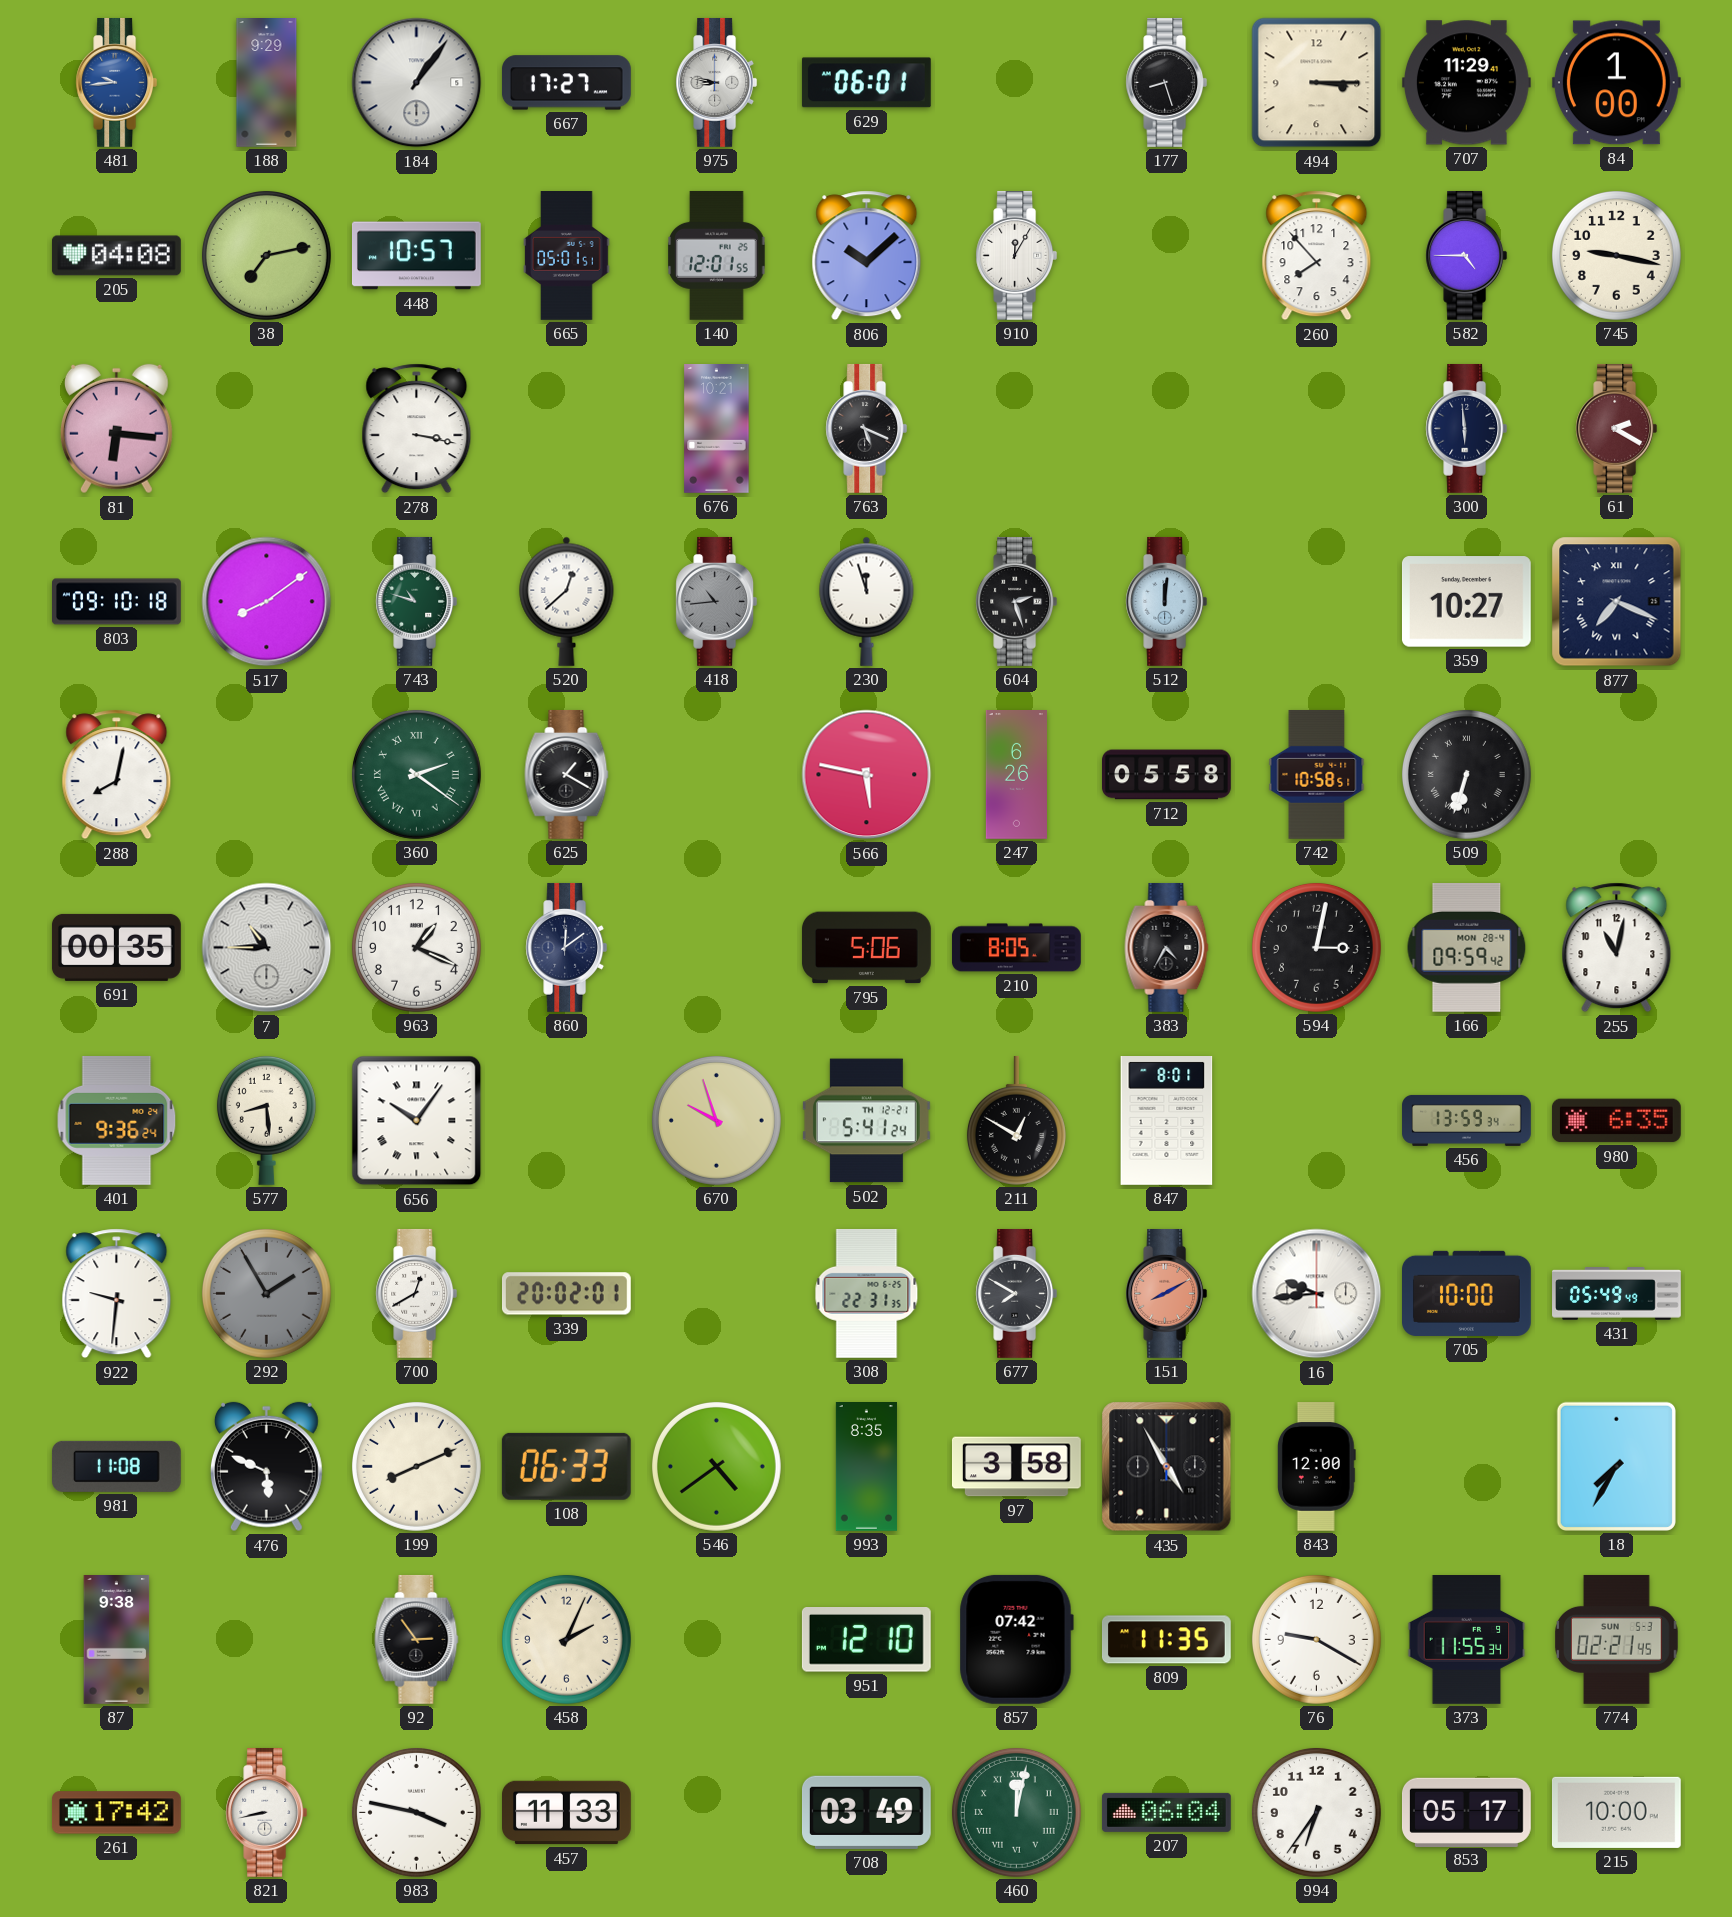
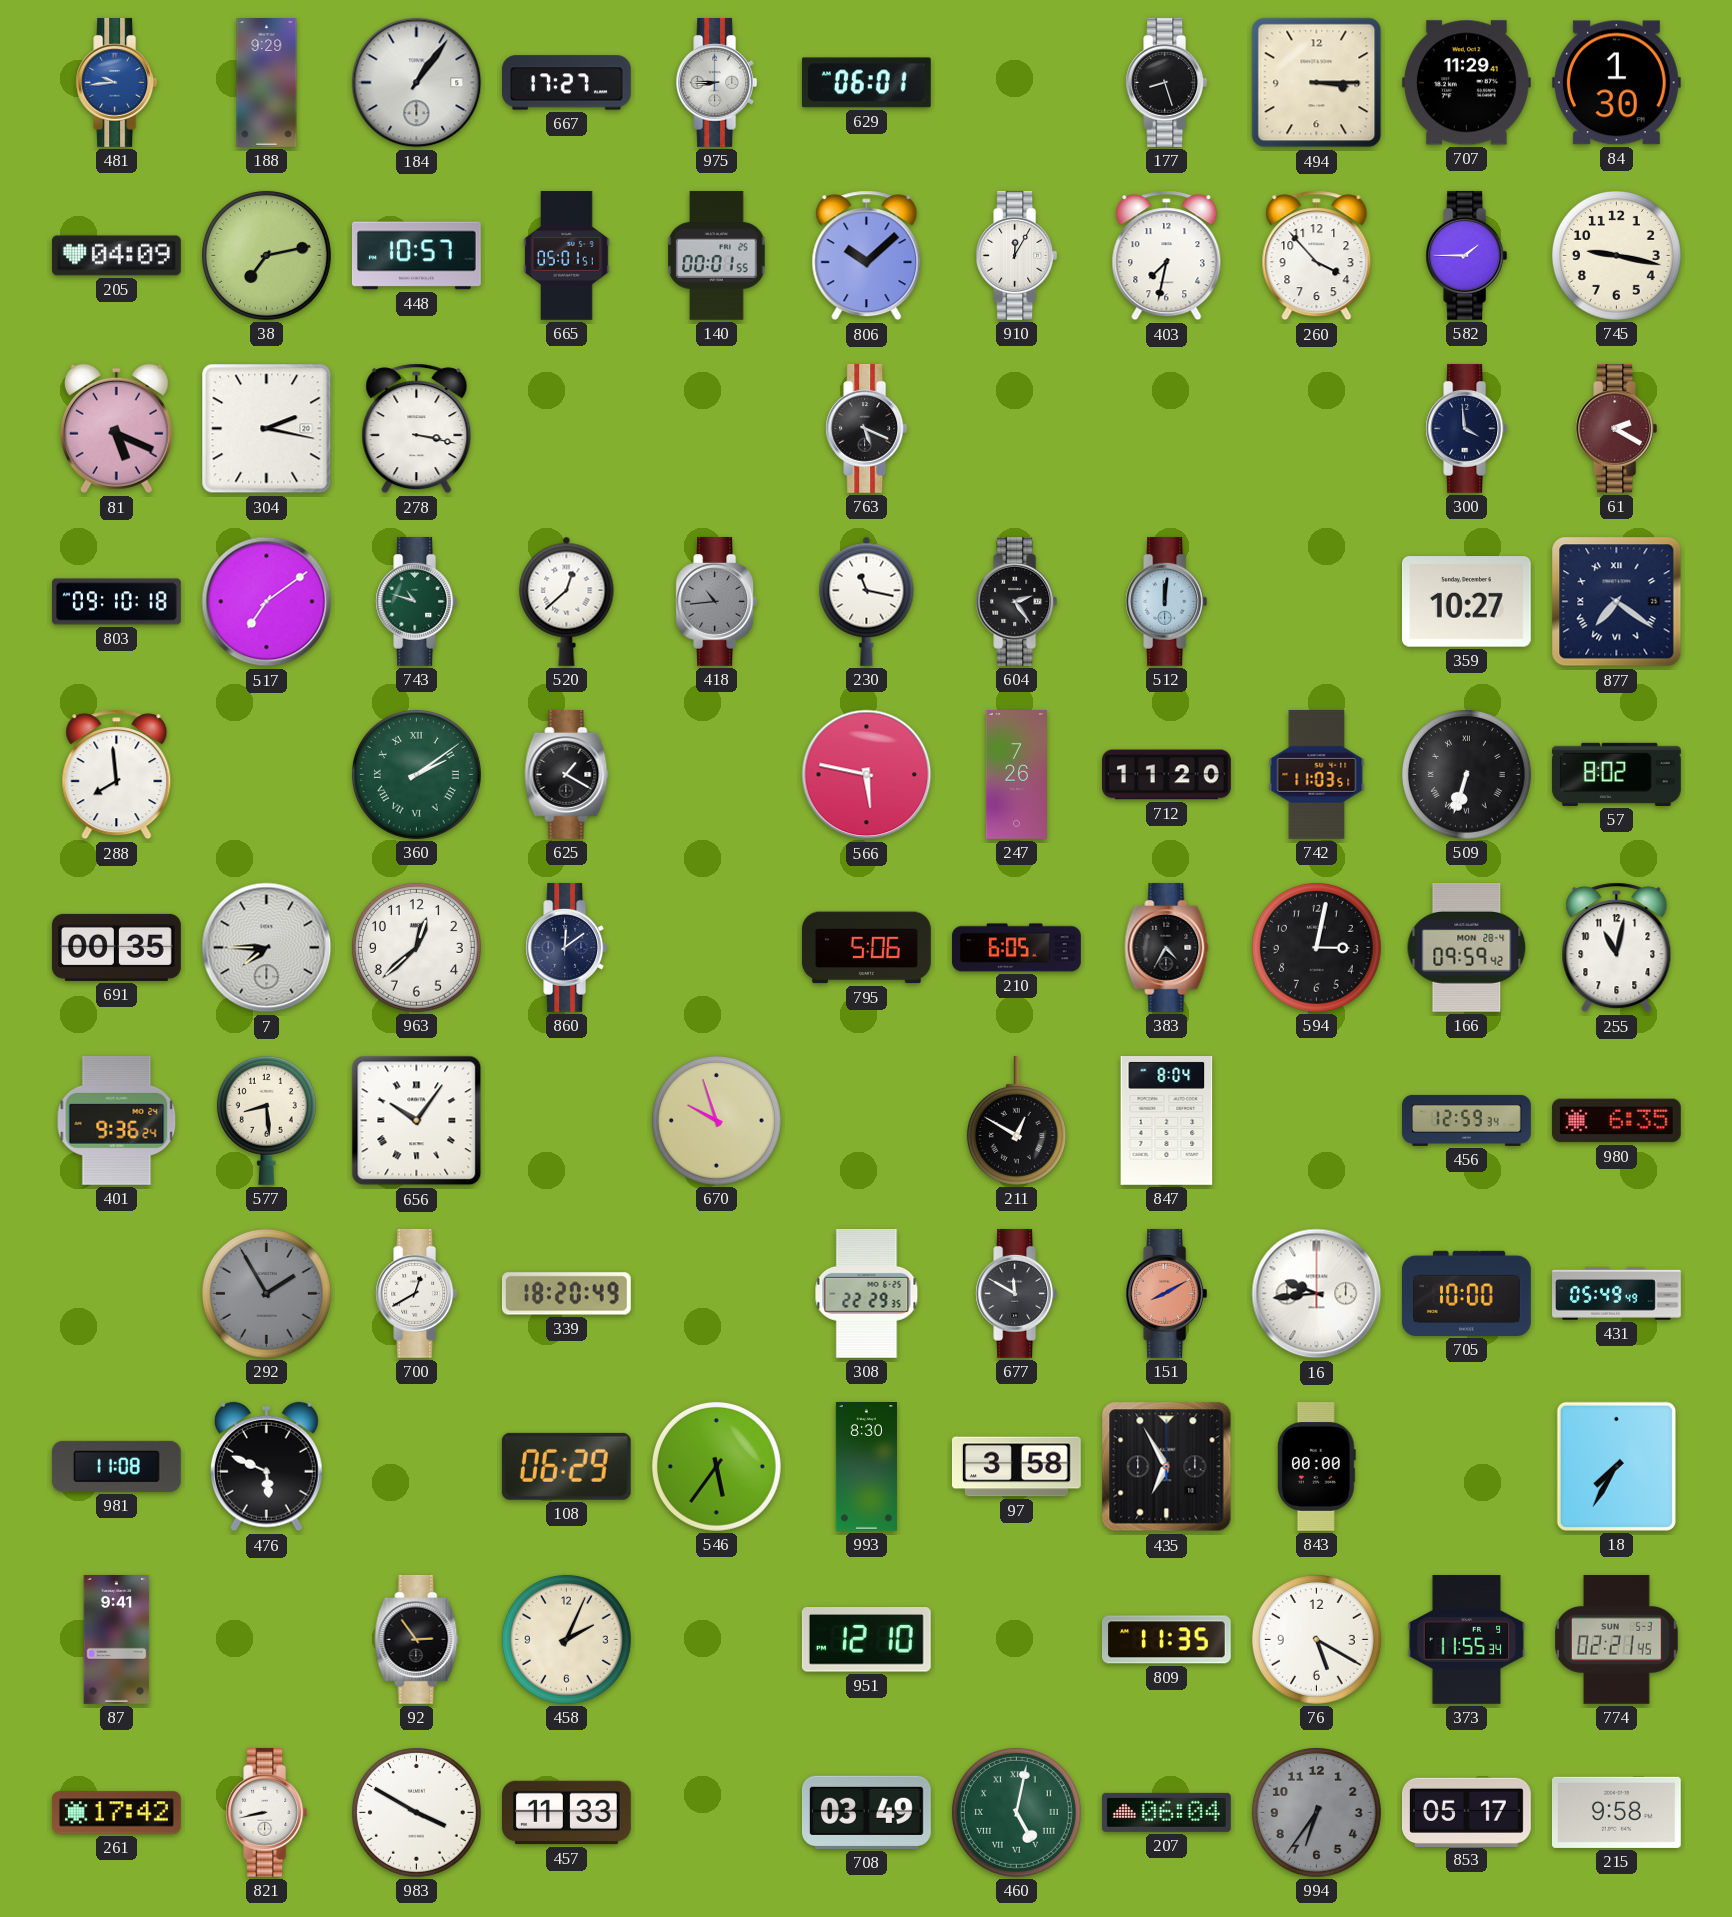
975: 8:47 -> 8:45
84: 1:00 -> 1:30
205: 04:08 -> 04:09
140: 12:01 -> 00:01
403: none -> 7:32
260: 7:53 -> 3:53
582: 4:45 -> 1:45
81: 6:16 -> 5:19
304: none -> 2:17
676: 10:21 -> none
300: 5:59 -> 3:59
517: 8:09 -> 7:09
230: 11:57 -> 11:17
604: 2:27 -> 2:24
877: 7:19 -> 7:21
288: 8:02 -> 7:59
360: 2:21 -> 2:09
247: 6:26 -> 7:26
712: 05:58 -> 11:20
742: 10:58 -> 11:03
57: none -> 8:02
7: 10:45 -> 7:45
963: 1:19 -> 12:38
210: 8:05 -> 6:05
502: 5:41 -> none
847: 8:01 -> 8:04
456: 13:59 -> 12:59
922: 9:31 -> none
339: 20:02 -> 18:20
308: 22:31 -> 22:29
677: 7:50 -> 11:50
199: 8:11 -> none
108: 06:33 -> 06:29
546: 4:39 -> 5:36
993: 8:35 -> 8:30
435: 4:55 -> 6:55
843: 12:00 -> 00:00
87: 9:38 -> 9:41
857: 07:42 -> none
76: 9:20 -> 5:20
983: 3:47 -> 3:50
460: 12:02 -> 5:02
994 dial: white -> grey
215: 10:00 -> 9:58
